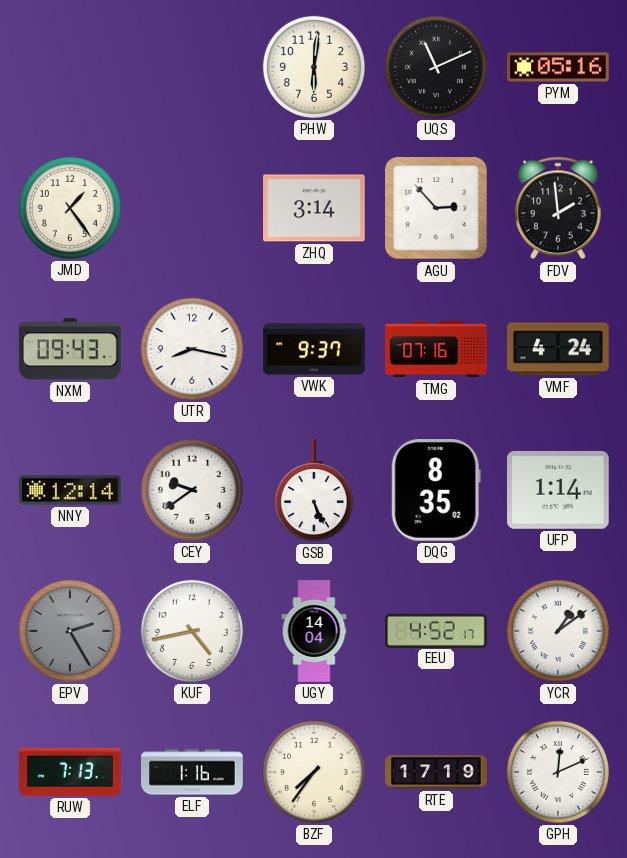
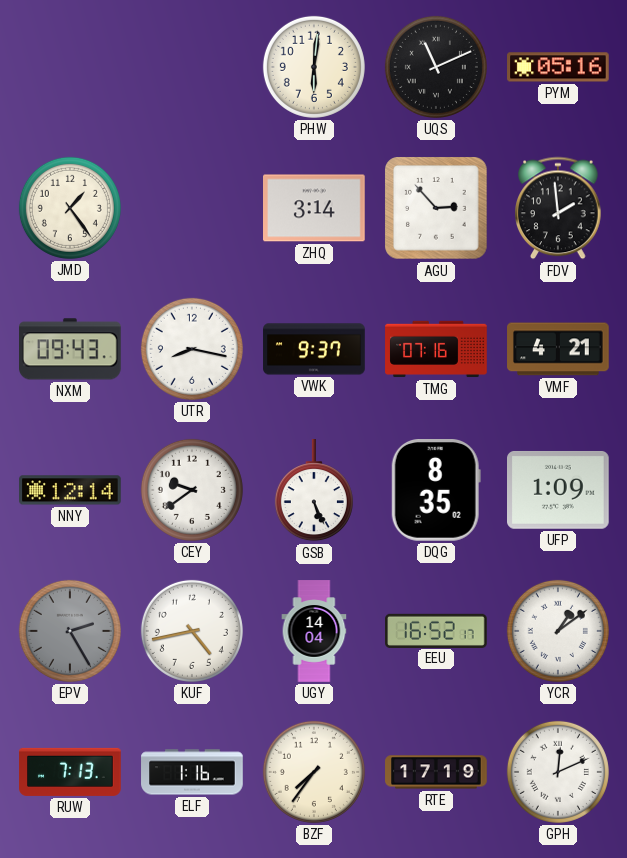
VMF: 4:24 -> 4:21
UFP: 1:14 -> 1:09
EEU: 4:52 -> 16:52
